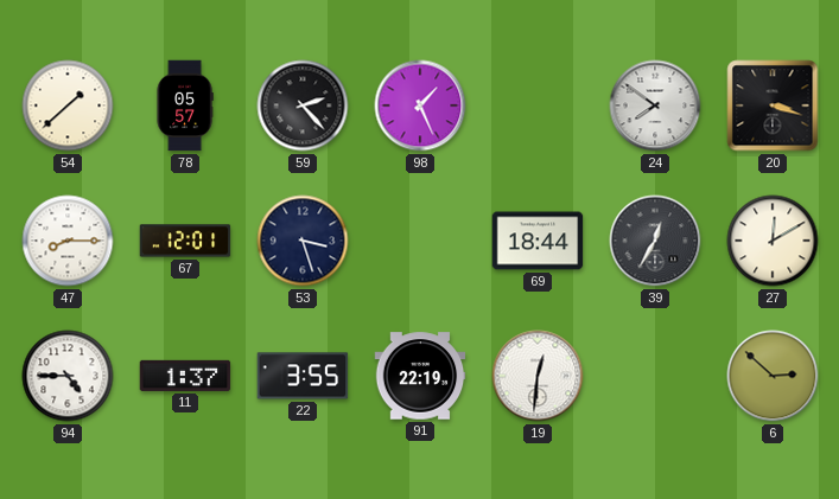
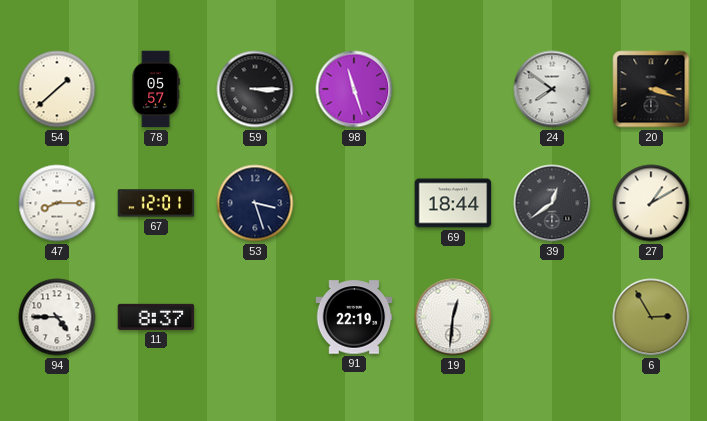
59: 2:23 -> 3:15
98: 1:26 -> 11:27
39: 12:35 -> 12:39
27: 12:10 -> 1:10
11: 1:37 -> 8:37
22: 3:55 -> none
6: 2:52 -> 2:55
